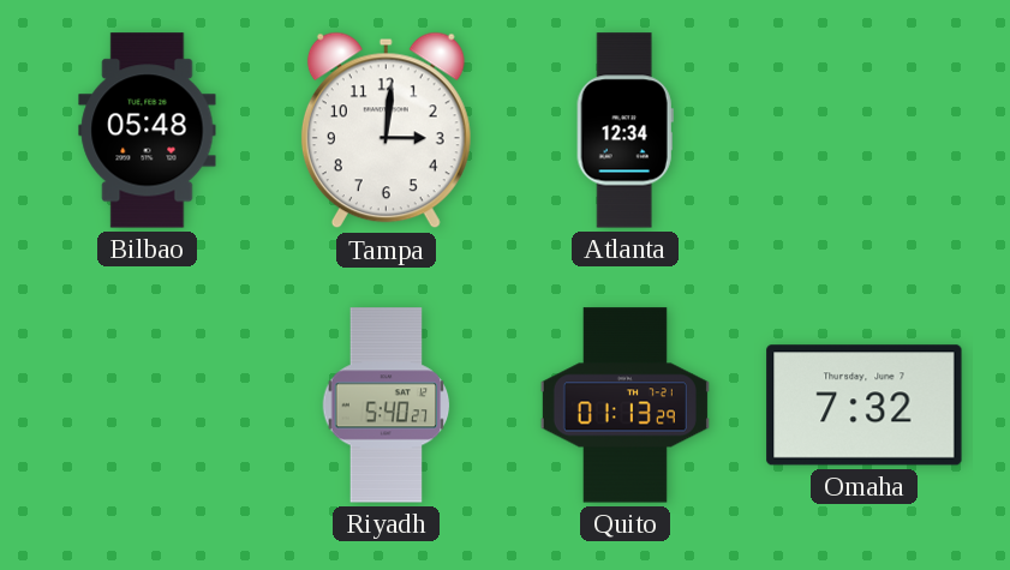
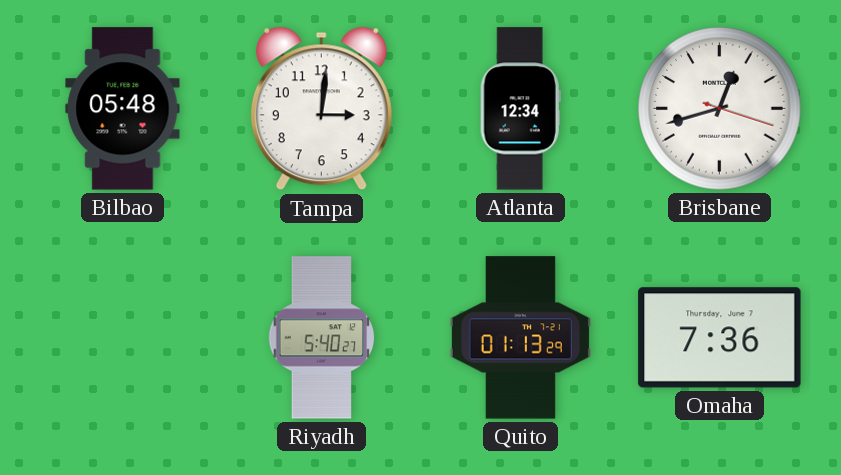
Brisbane: none -> 12:42
Omaha: 7:32 -> 7:36
